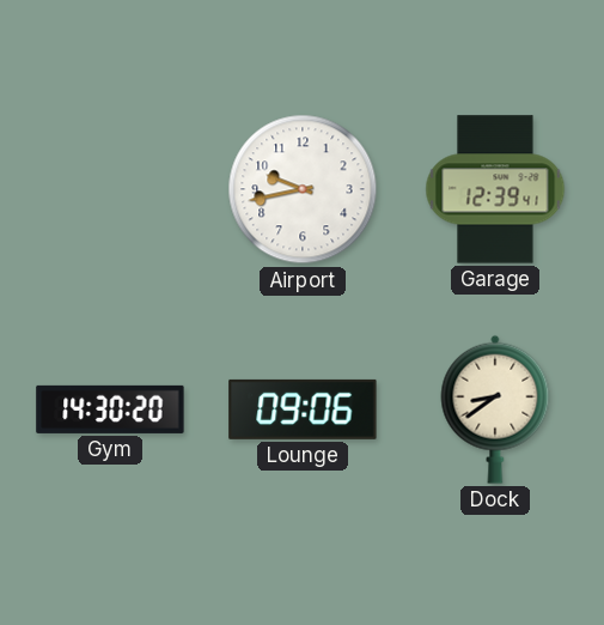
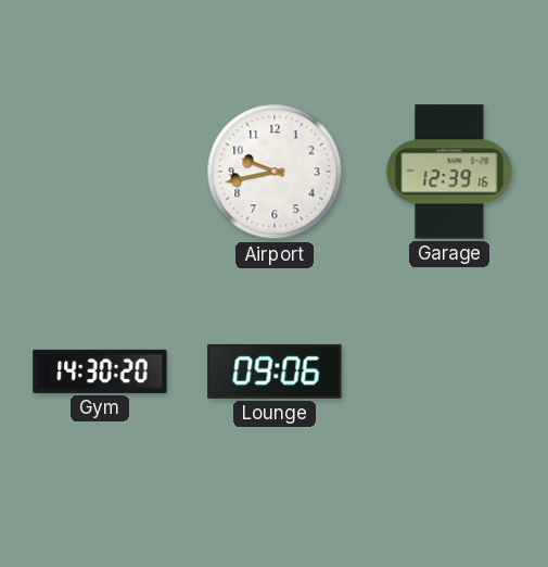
Garage: 12:39:41 -> 12:39:16
Dock: 8:39 -> none
